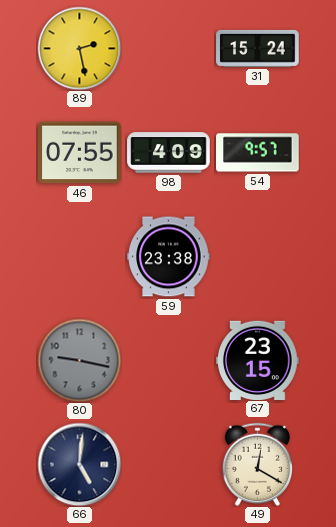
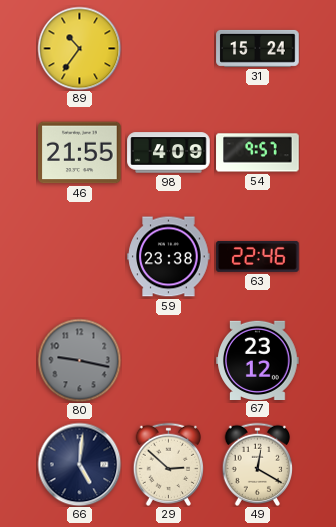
89: 2:28 -> 10:36
46: 07:55 -> 21:55
63: none -> 22:46
67: 23:15 -> 23:12
29: none -> 2:52
